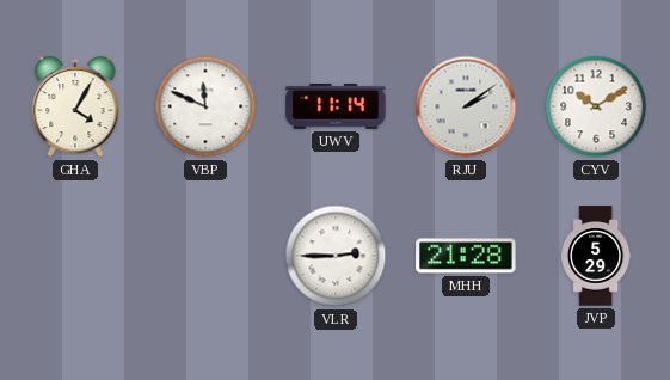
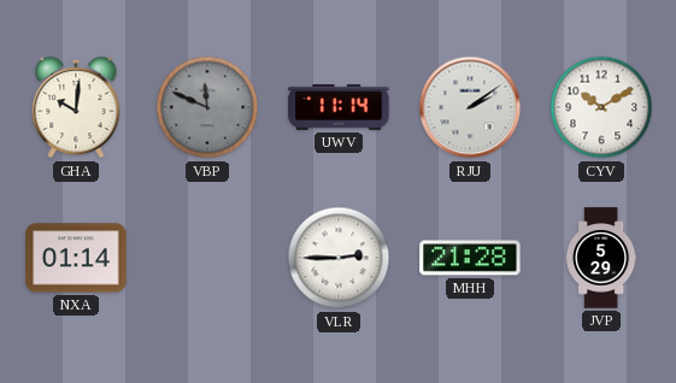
GHA: 4:05 -> 10:01
VBP dial: white -> grey
NXA: none -> 01:14
